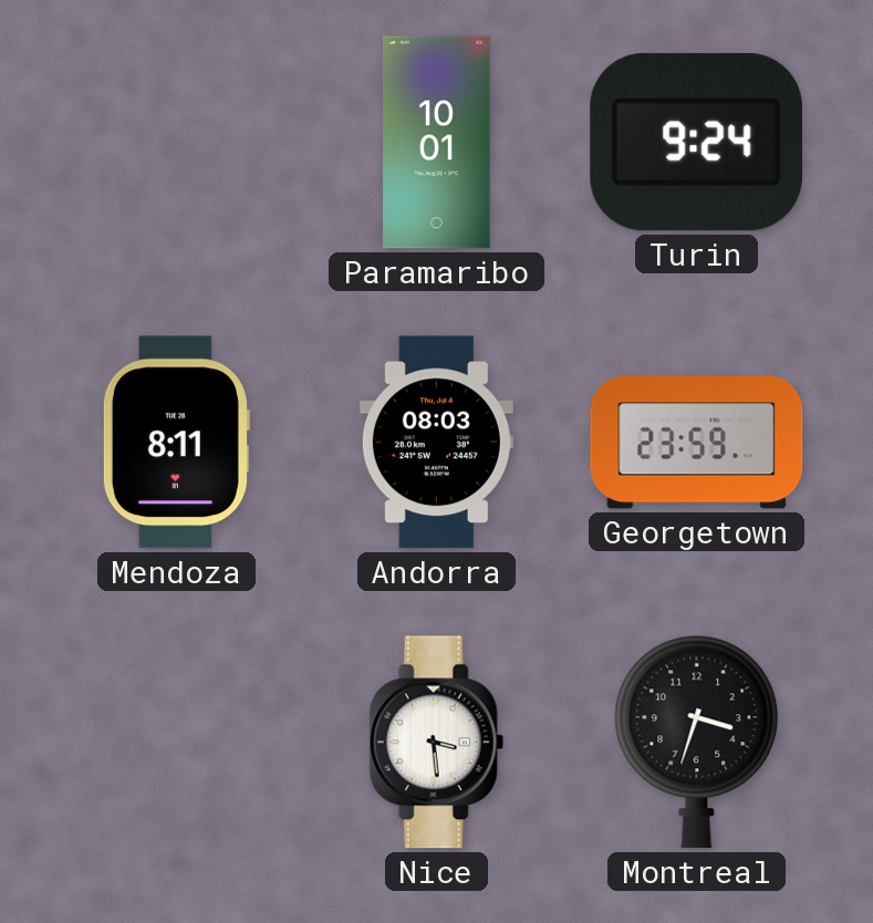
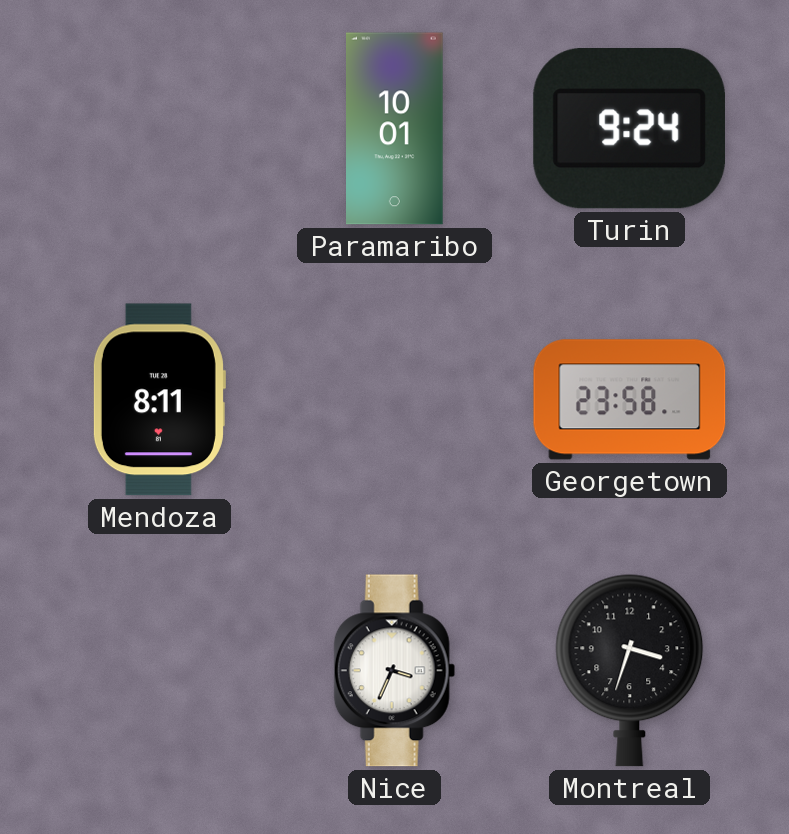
Andorra: 08:03 -> none
Georgetown: 23:59 -> 23:58
Nice: 3:29 -> 3:34
